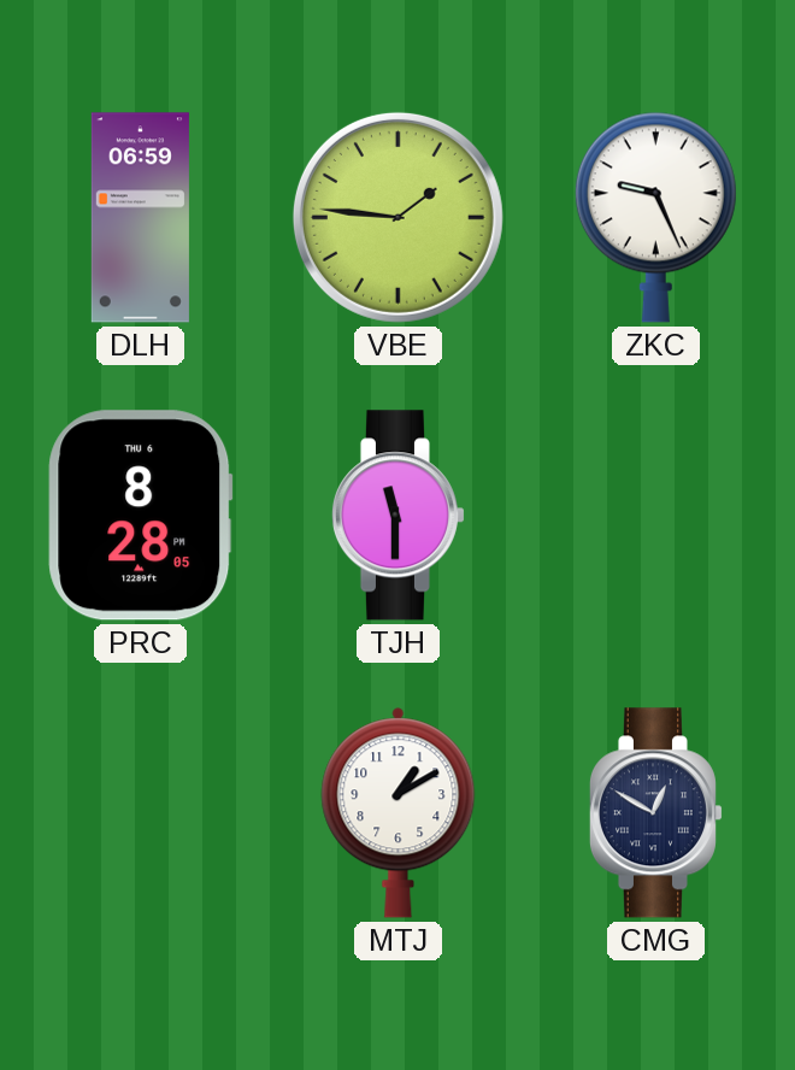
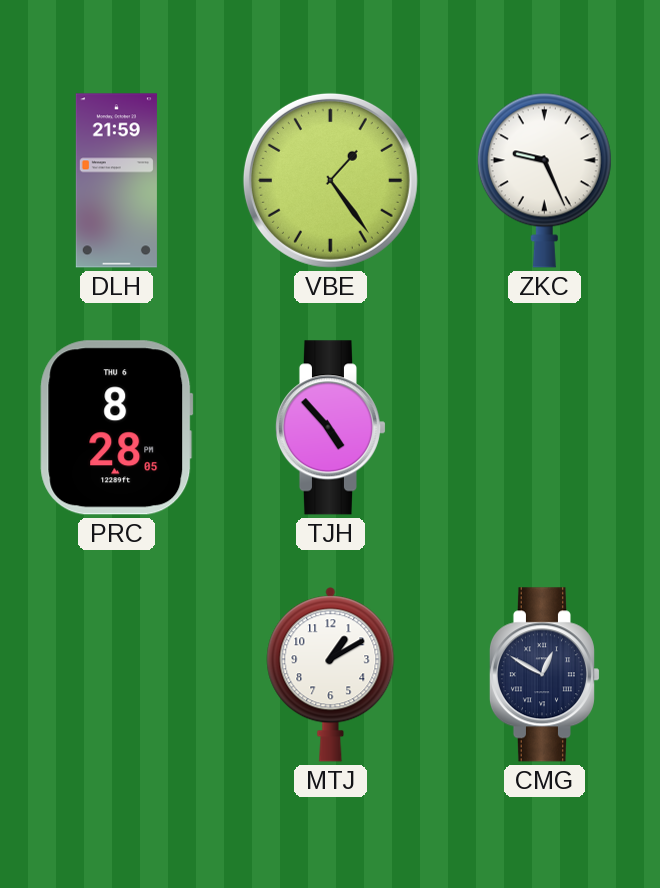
DLH: 06:59 -> 21:59
VBE: 1:46 -> 1:24
TJH: 11:30 -> 4:53
